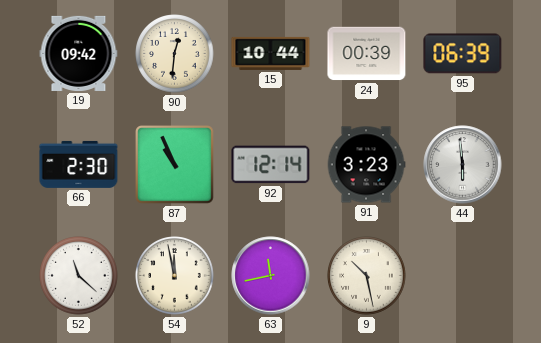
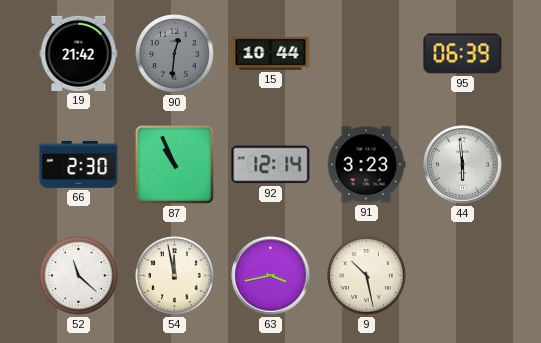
19: 09:42 -> 21:42
90 dial: cream -> grey
24: 00:39 -> none
63: 11:43 -> 3:43
